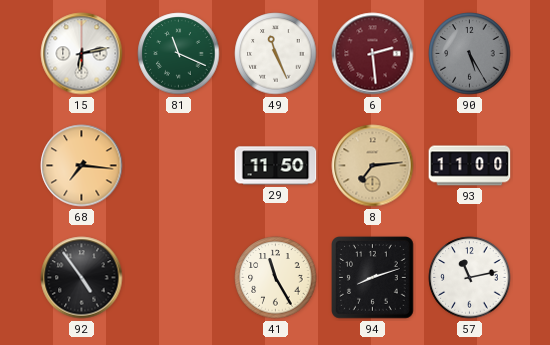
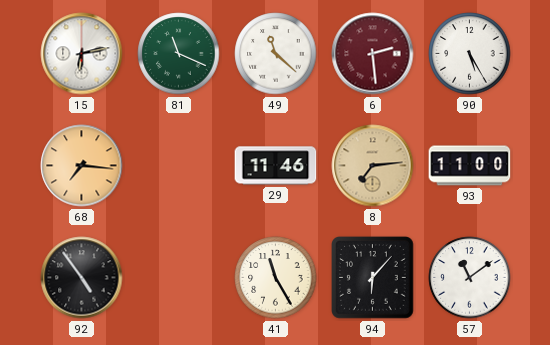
49: 11:26 -> 11:22
90 dial: grey -> white
29: 11:50 -> 11:46
94: 8:12 -> 6:07
57: 11:13 -> 11:09
